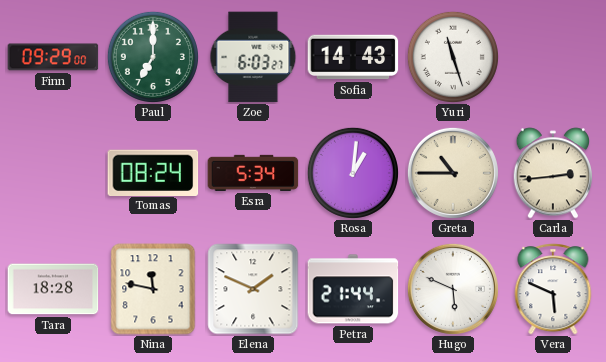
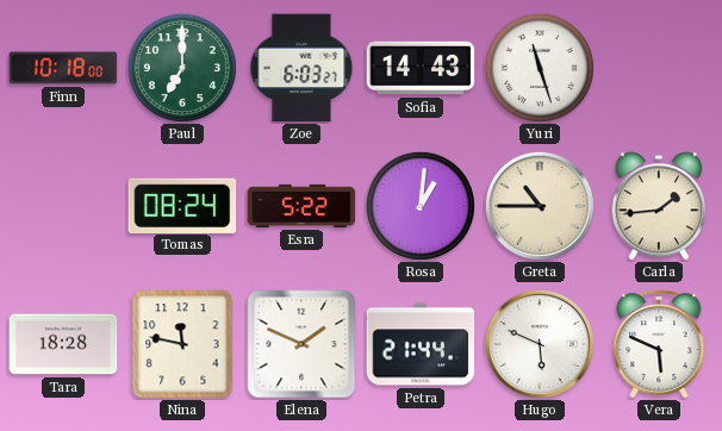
Finn: 09:29 -> 10:18
Esra: 5:34 -> 5:22
Carla: 2:44 -> 1:44
